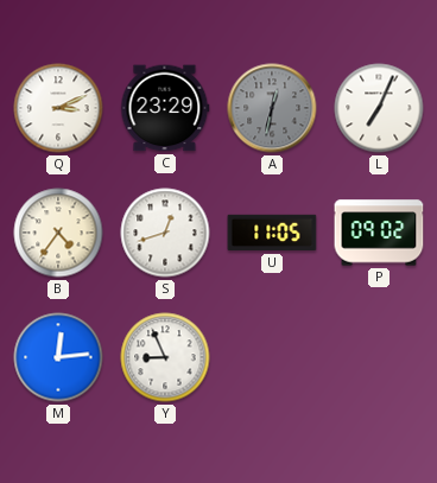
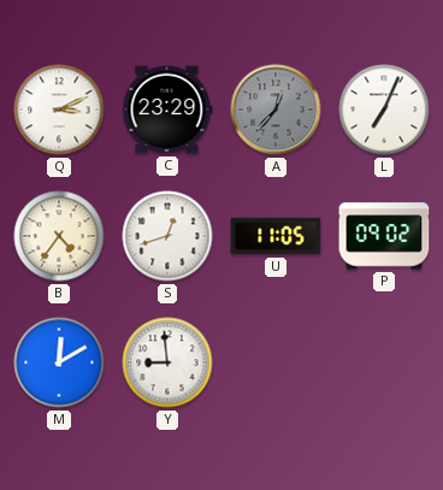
A: 12:32 -> 12:37
M: 12:14 -> 12:10
Y: 8:56 -> 8:59
